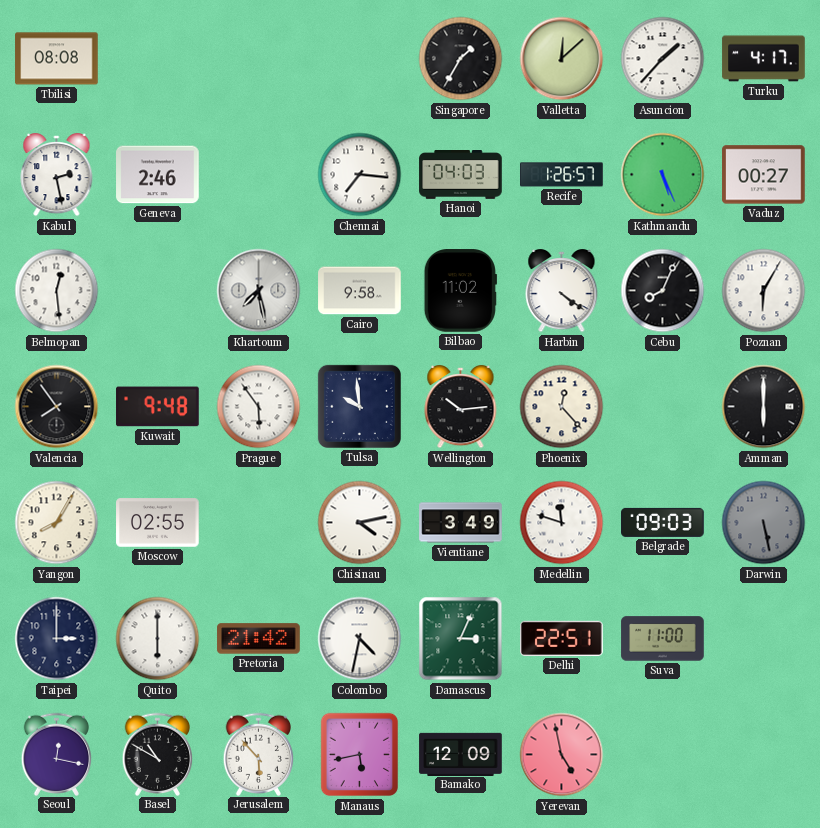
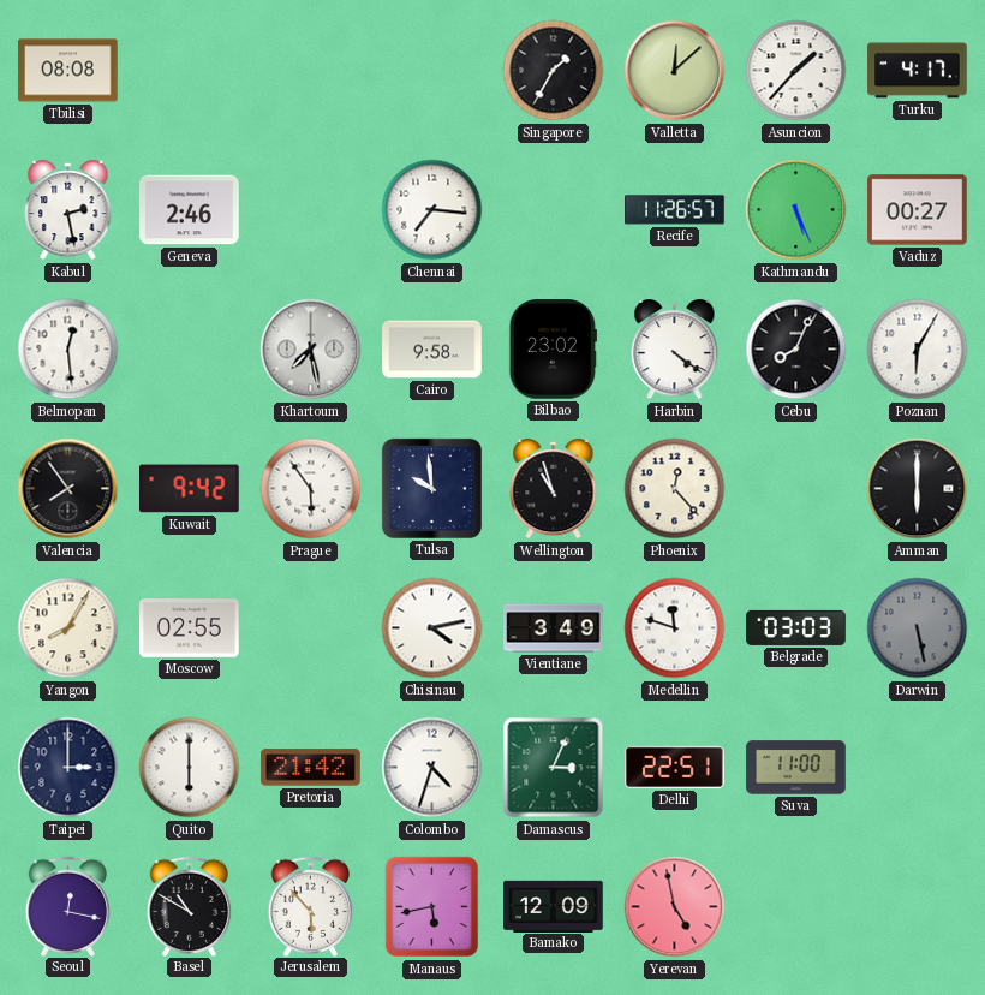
Hanoi: 04:03 -> none
Recife: 1:26 -> 11:26
Bilbao: 11:02 -> 23:02
Kuwait: 9:48 -> 9:42
Wellington: 10:14 -> 10:57
Belgrade: 09:03 -> 03:03
Colombo: 4:32 -> 4:33
